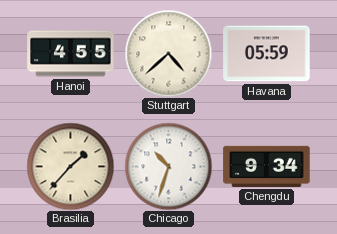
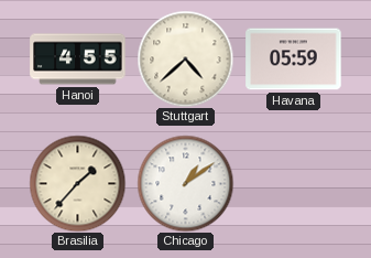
Chicago: 10:33 -> 1:09
Chengdu: 9:34 -> none
